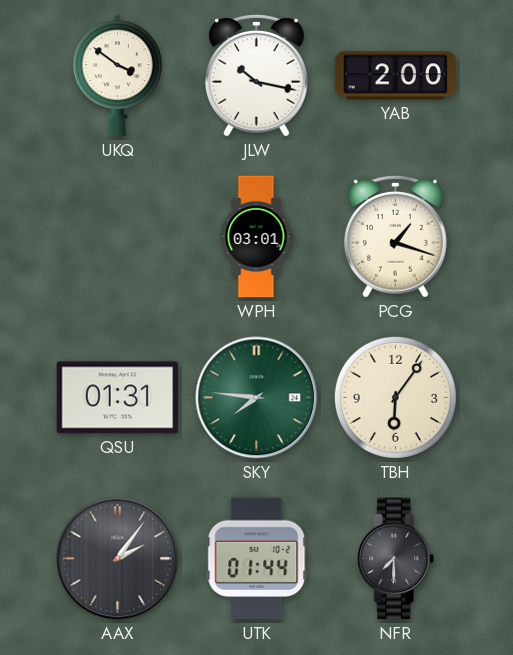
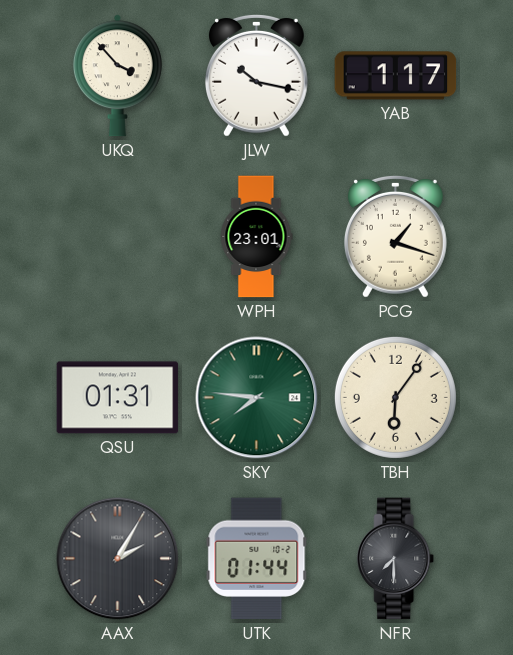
UKQ: 3:51 -> 3:53
YAB: 2:00 -> 1:17
WPH: 03:01 -> 23:01
AAX: 2:06 -> 2:05
